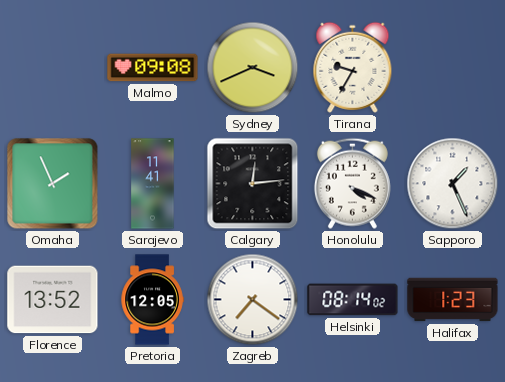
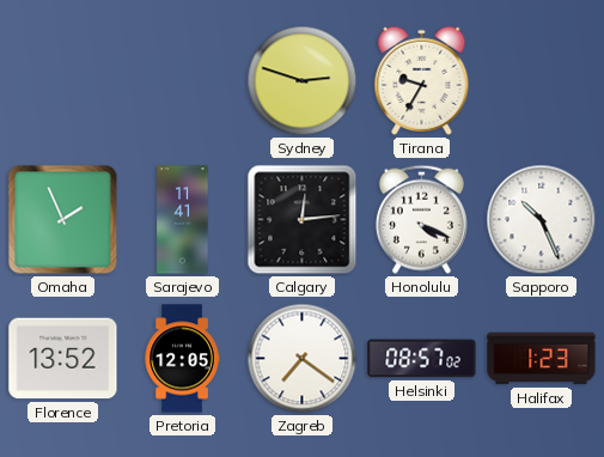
Malmo: 09:08 -> none
Sydney: 3:41 -> 2:48
Sapporo: 1:26 -> 10:26
Helsinki: 08:14 -> 08:57
